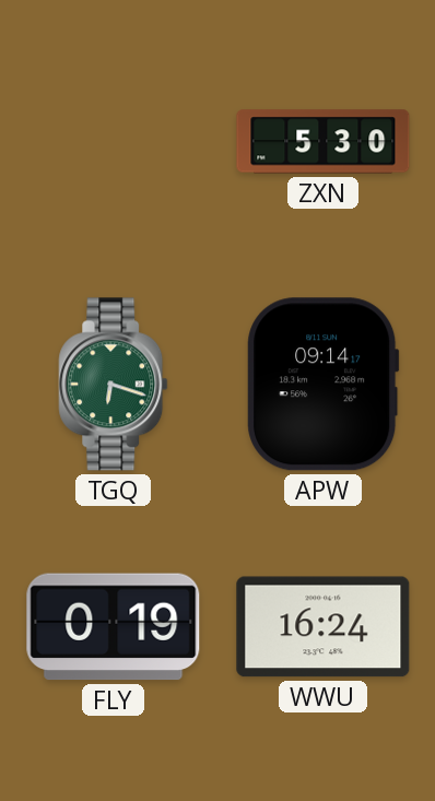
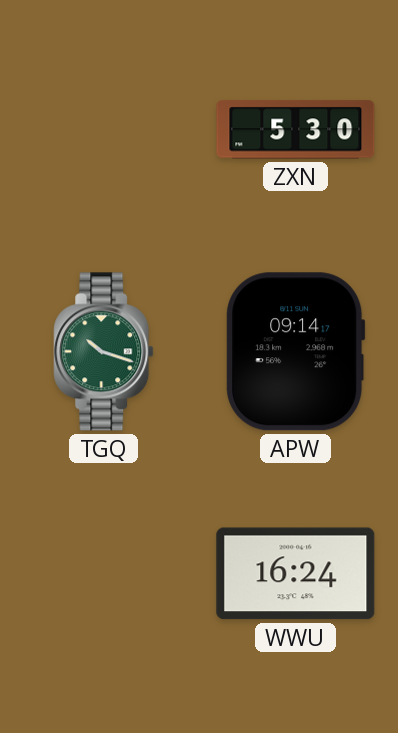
TGQ: 6:18 -> 10:18
FLY: 0:19 -> none
